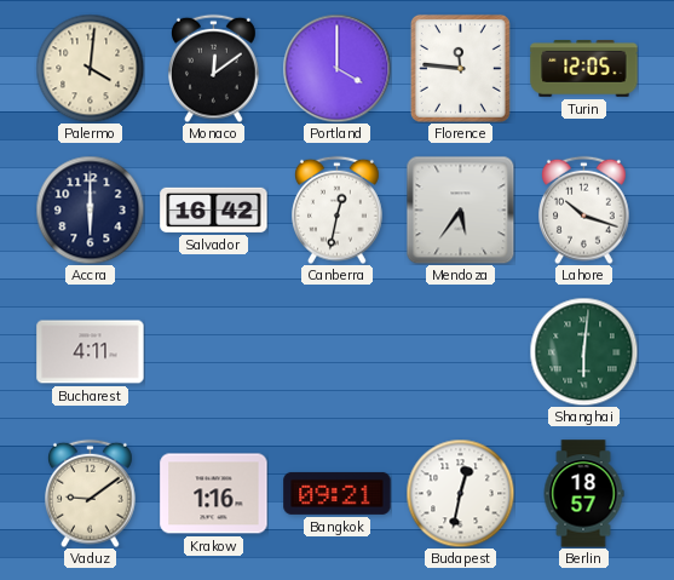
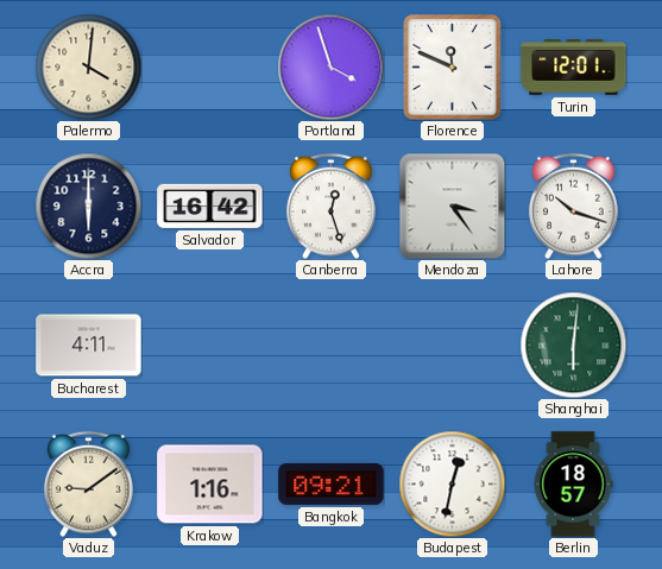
Monaco: 12:09 -> none
Portland: 4:00 -> 3:57
Florence: 11:46 -> 11:49
Turin: 12:05 -> 12:01
Canberra: 12:32 -> 12:27
Mendoza: 5:36 -> 3:24
